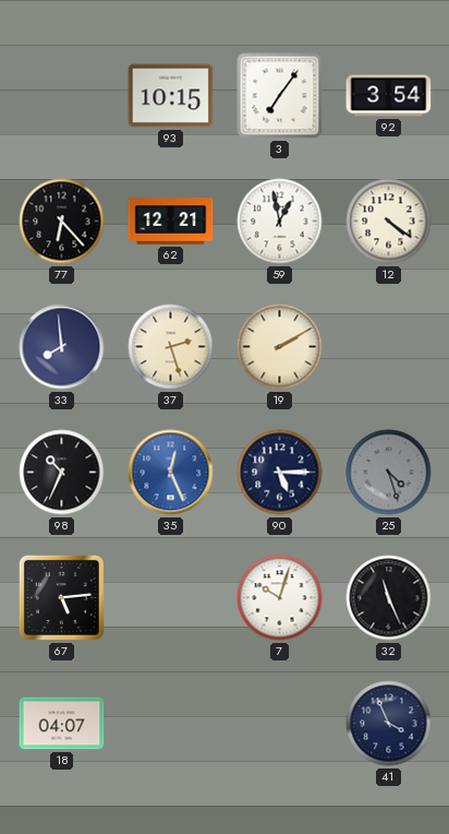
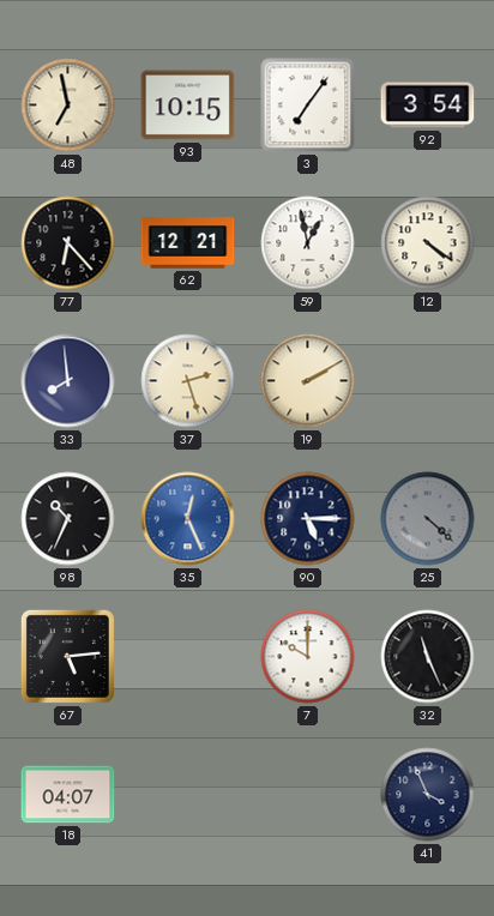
48: none -> 6:58
25: 4:27 -> 4:22
7: 10:03 -> 10:00
